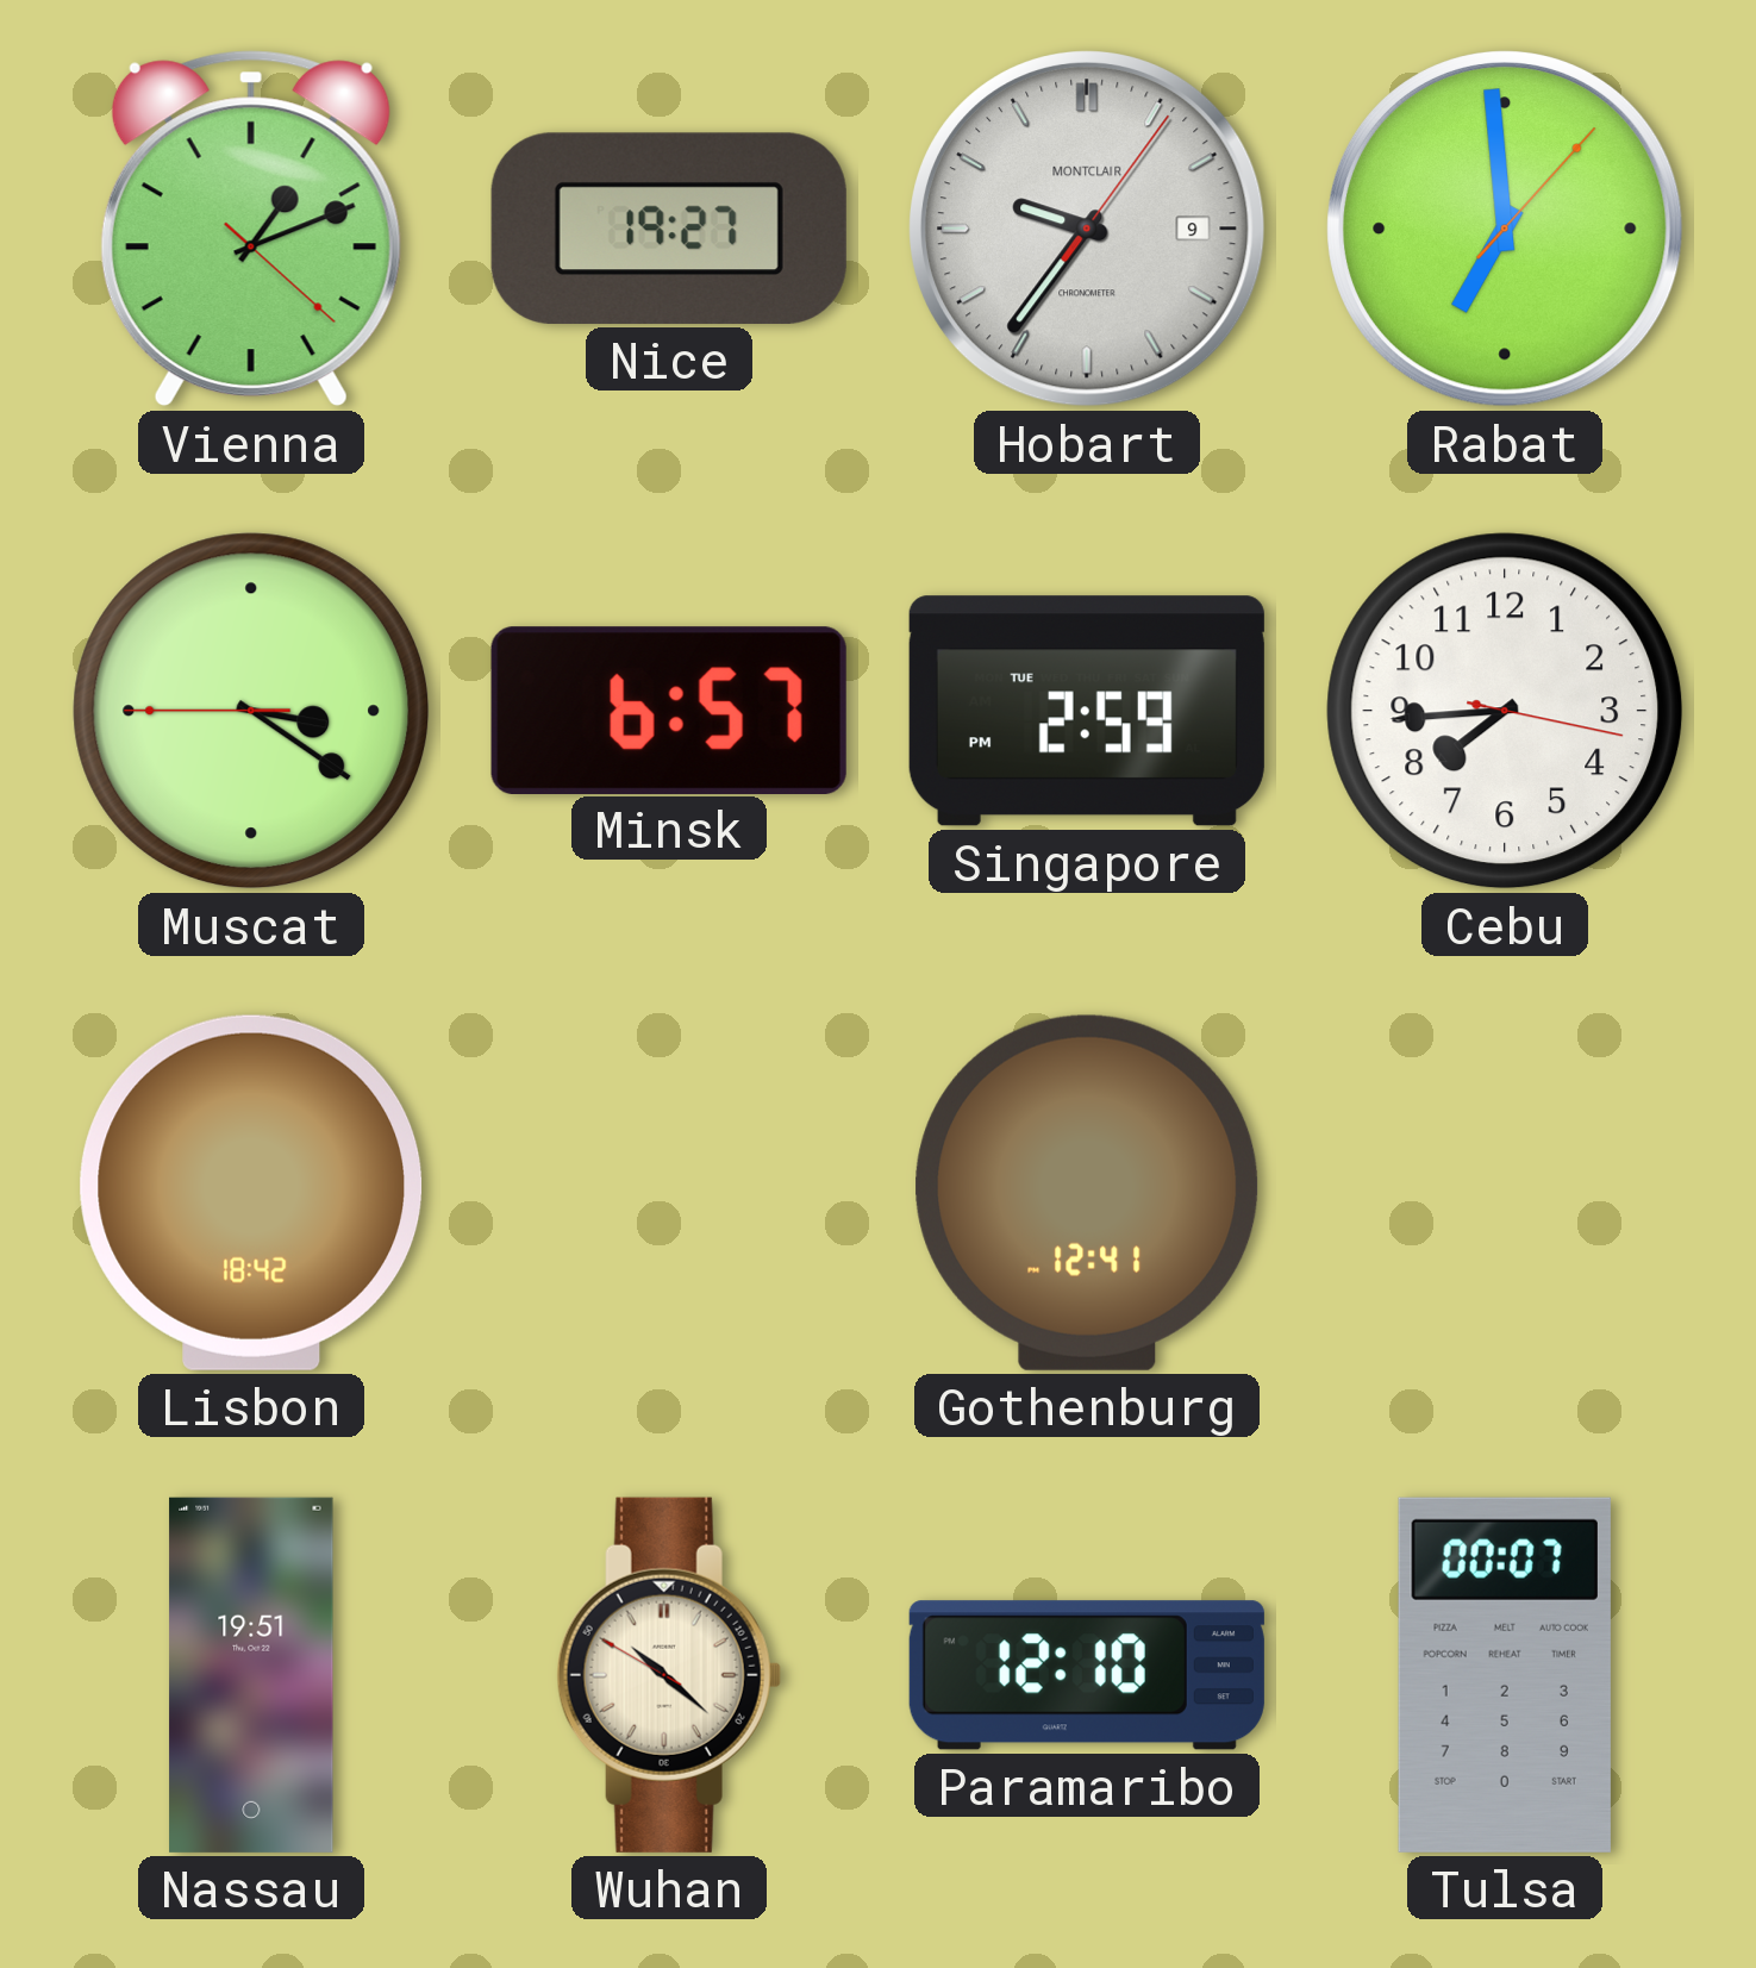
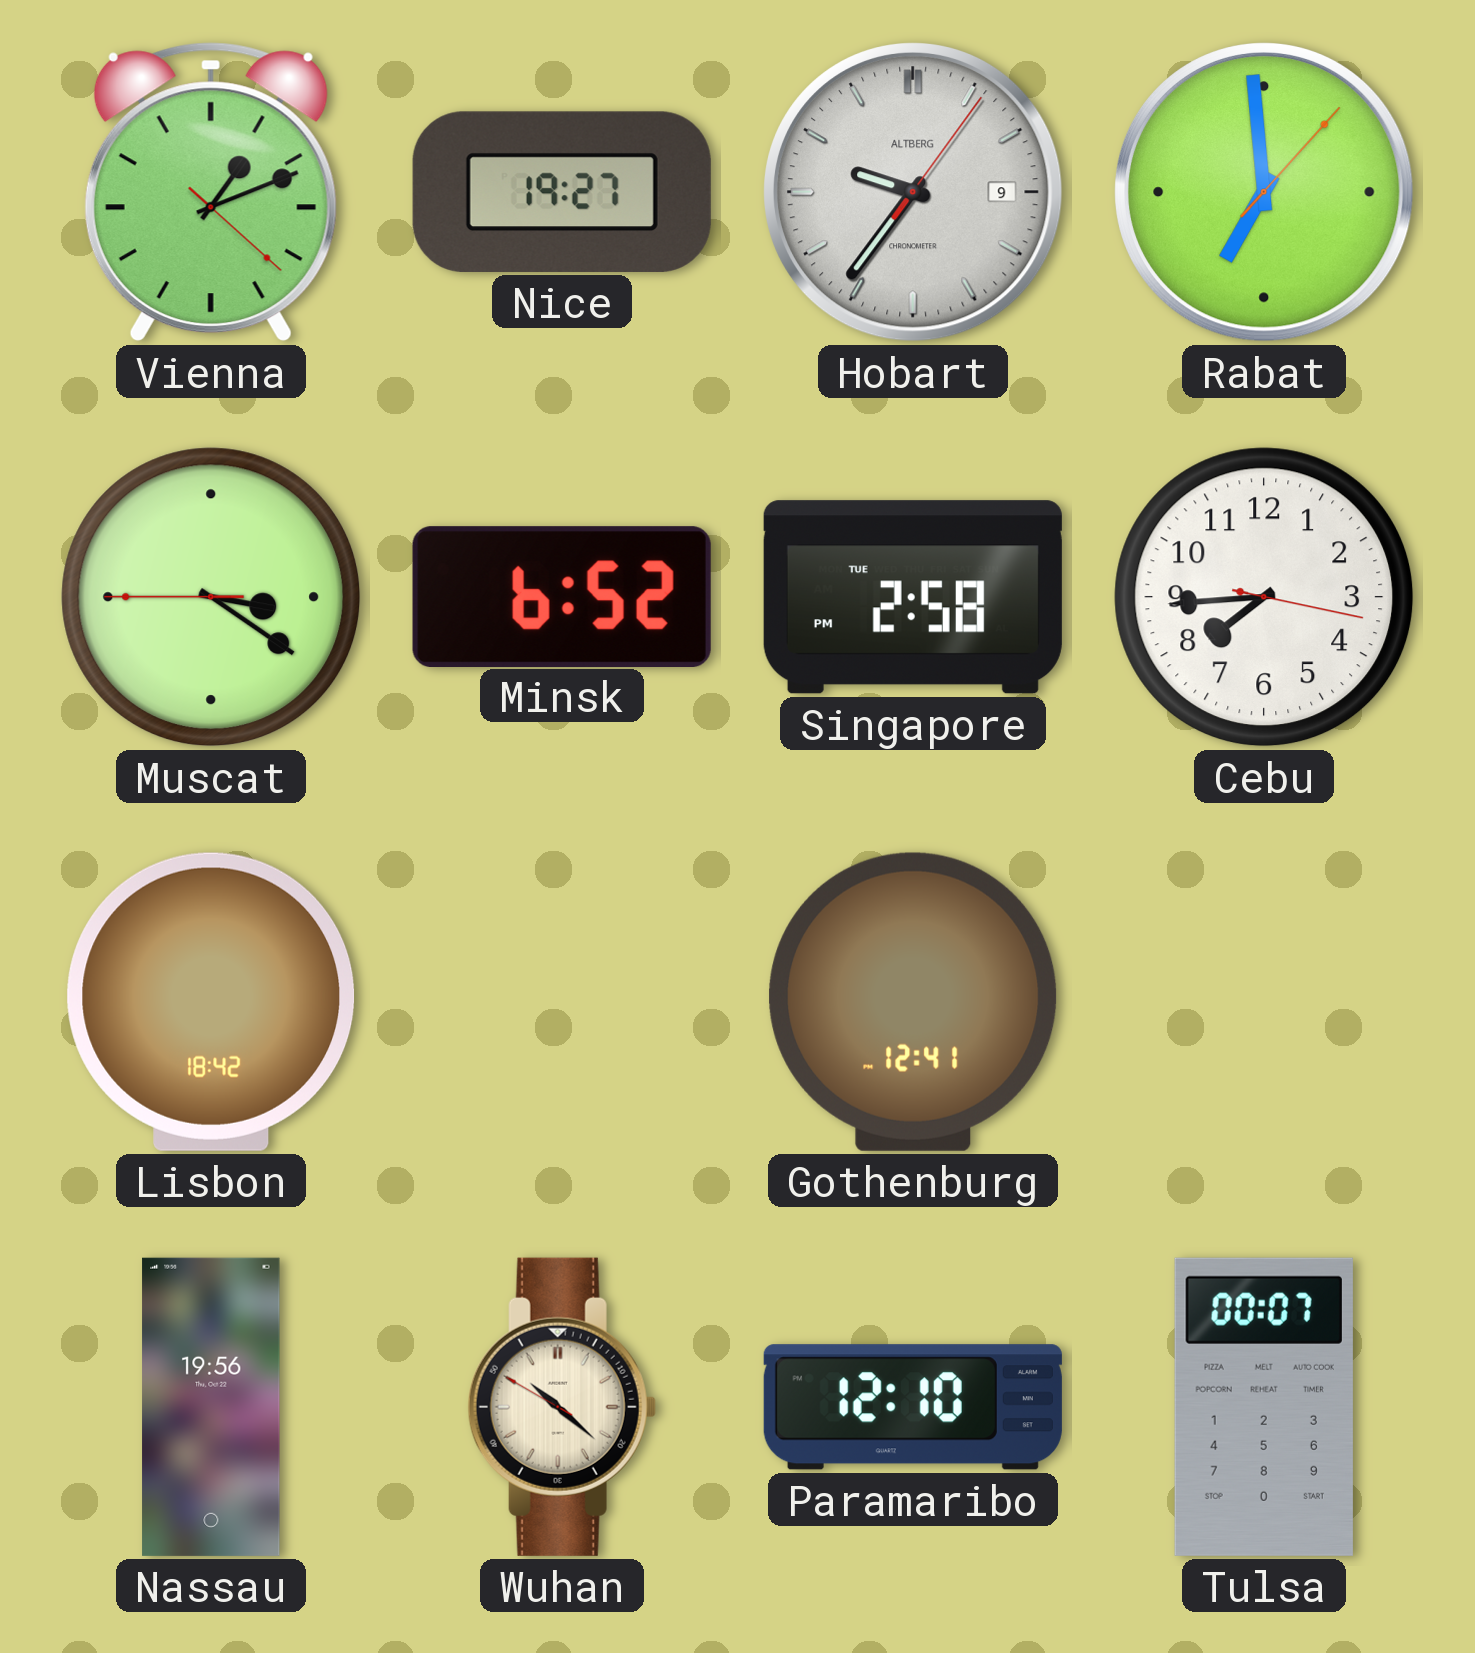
Hobart brand: MONTCLAIR -> ALTBERG
Minsk: 6:57 -> 6:52
Singapore: 2:59 -> 2:58
Nassau: 19:51 -> 19:56
